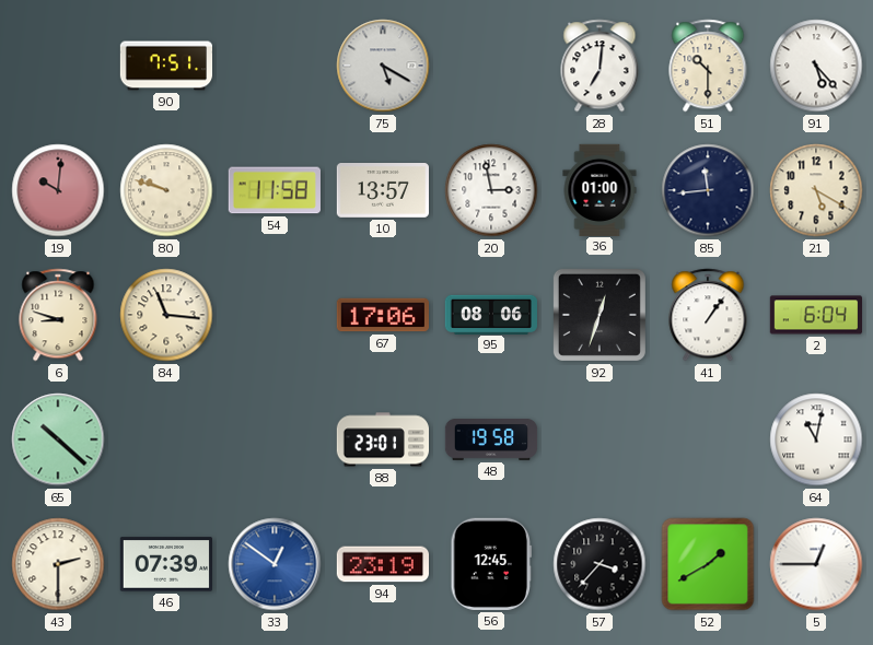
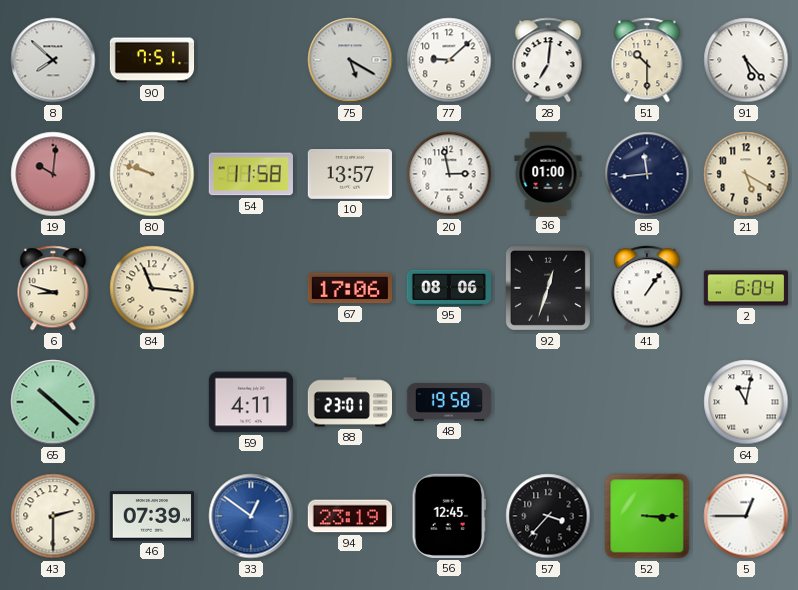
8: none -> 7:52
77: none -> 9:08
59: none -> 4:11
52: 1:40 -> 3:15
